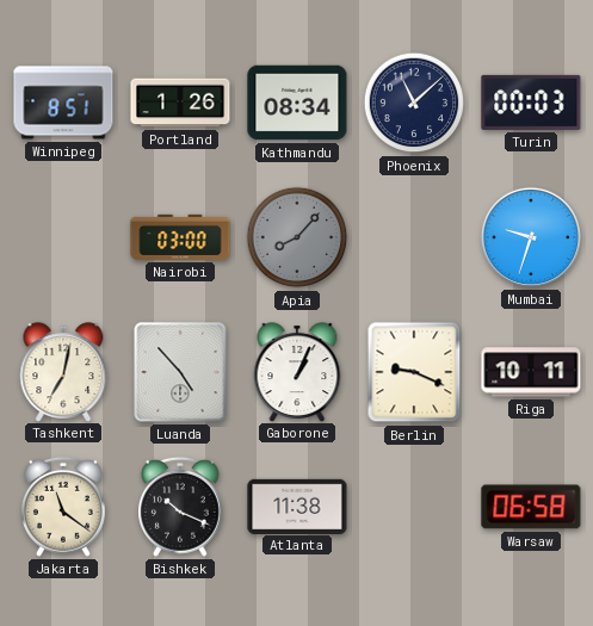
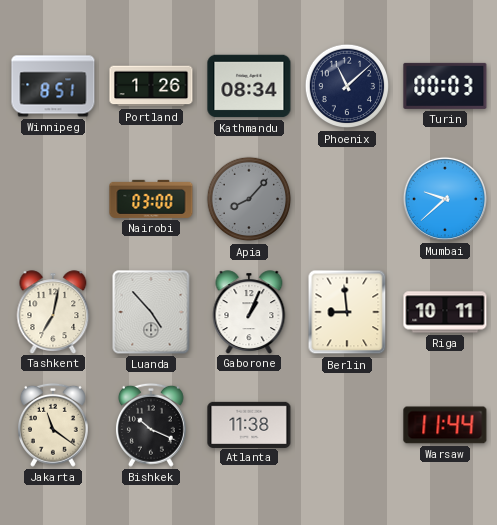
Mumbai: 9:33 -> 9:38
Berlin: 9:19 -> 8:59
Warsaw: 06:58 -> 11:44
